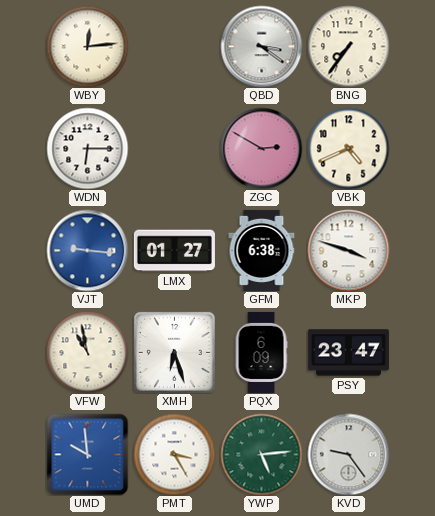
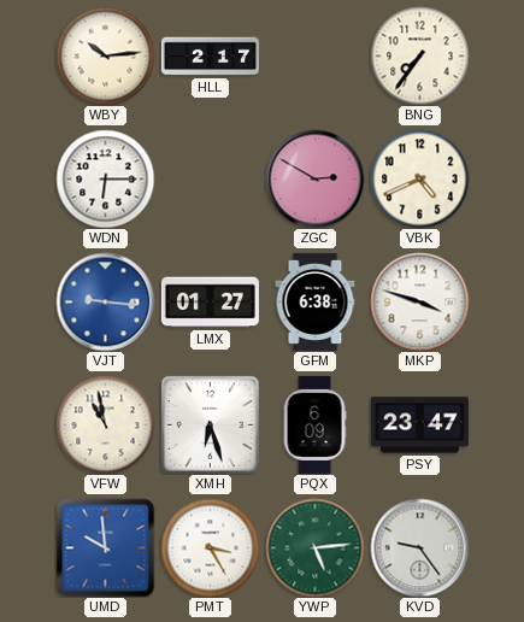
WBY: 12:14 -> 10:14
HLL: none -> 2:17
QBD: 3:21 -> none
